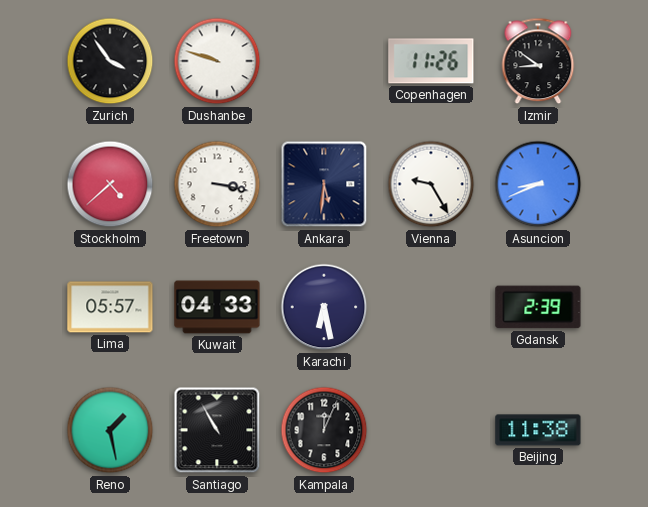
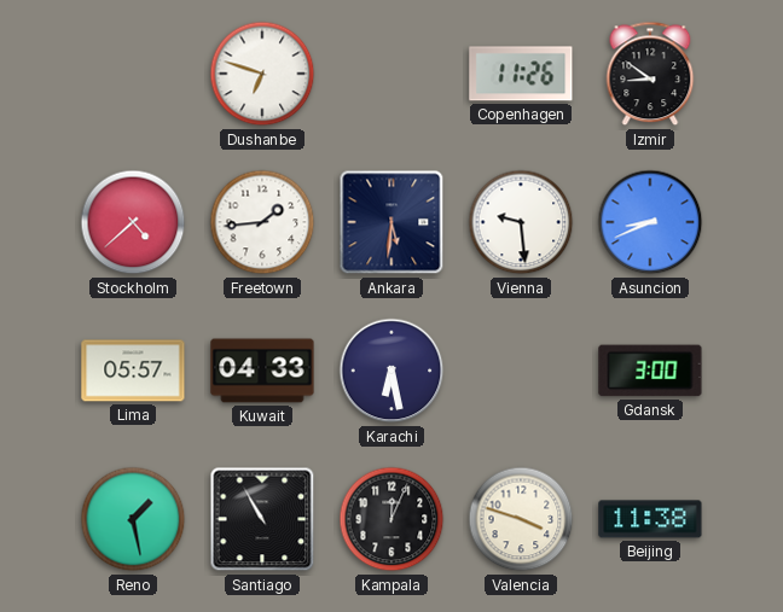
Zurich: 3:54 -> none
Dushanbe: 9:48 -> 6:48
Freetown: 3:17 -> 1:44
Vienna: 9:25 -> 9:29
Gdansk: 2:39 -> 3:00
Valencia: none -> 3:48
